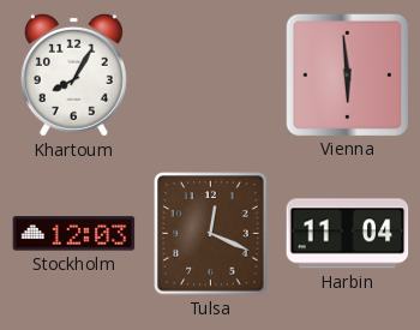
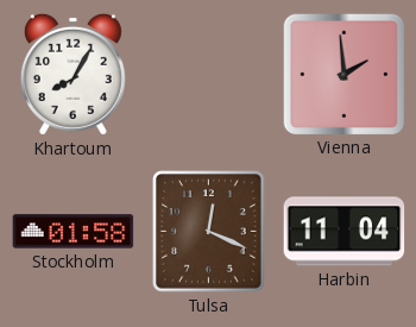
Vienna: 5:59 -> 1:59
Stockholm: 12:03 -> 01:58
